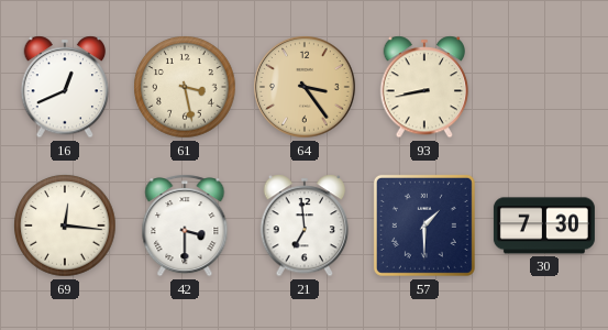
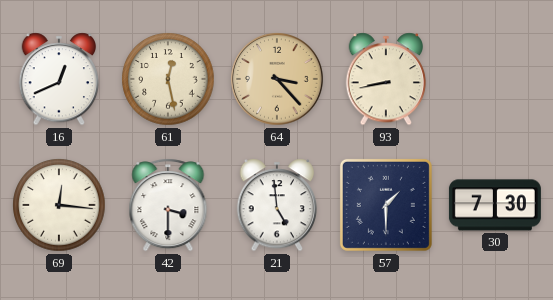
61: 3:28 -> 12:28
64: 3:24 -> 3:23
21: 6:59 -> 4:59
